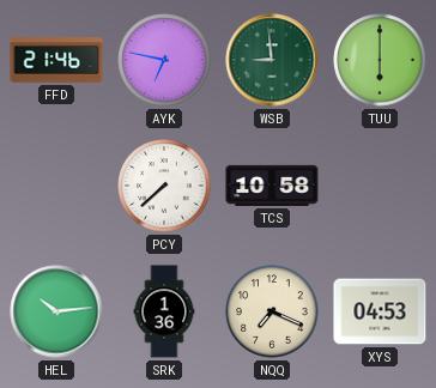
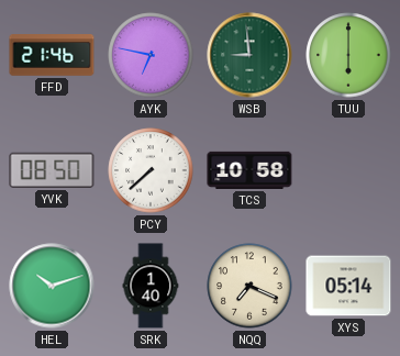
YVK: none -> 08:50
HEL: 10:14 -> 10:12
SRK: 1:36 -> 1:40
XYS: 04:53 -> 05:14
